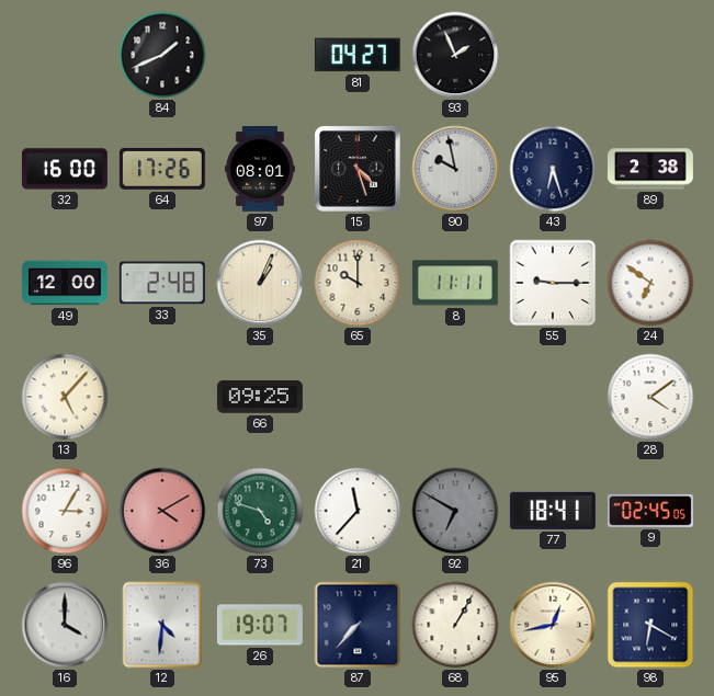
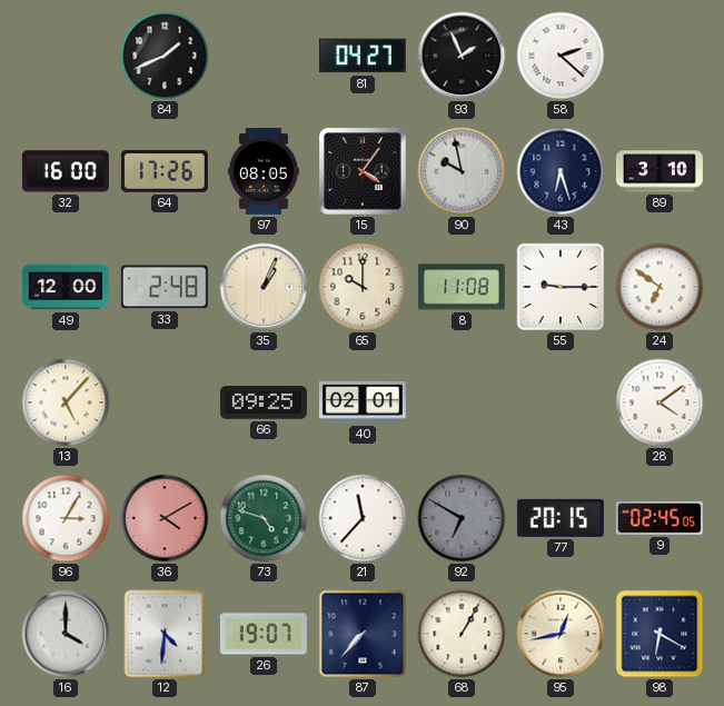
58: none -> 2:22
97: 08:01 -> 08:05
15: 4:27 -> 4:06
89: 2:38 -> 3:10
8: 11:11 -> 11:08
40: none -> 02:01
77: 18:41 -> 20:15
